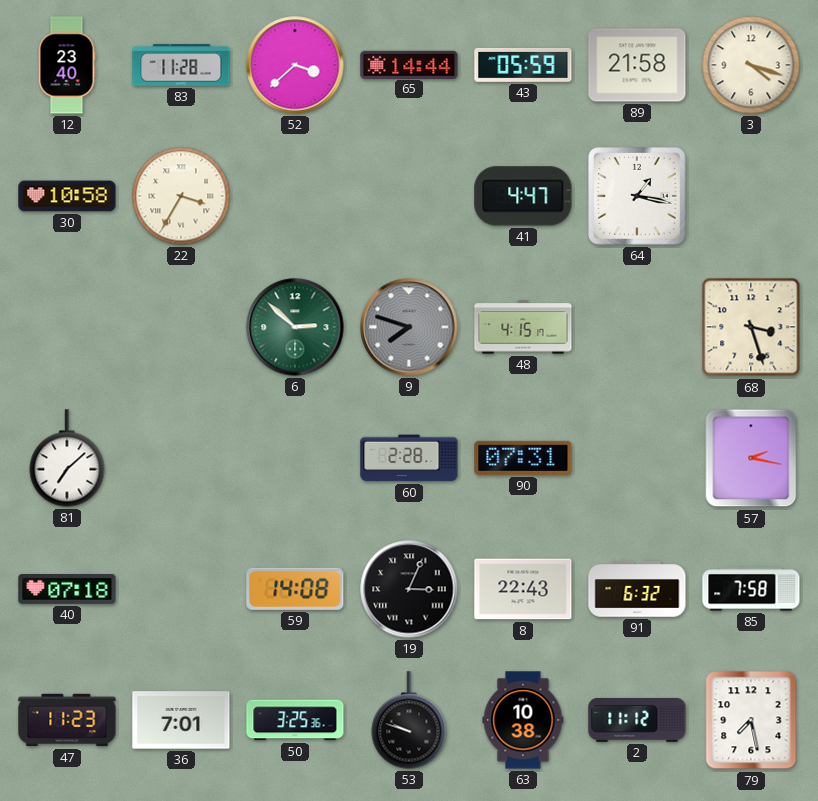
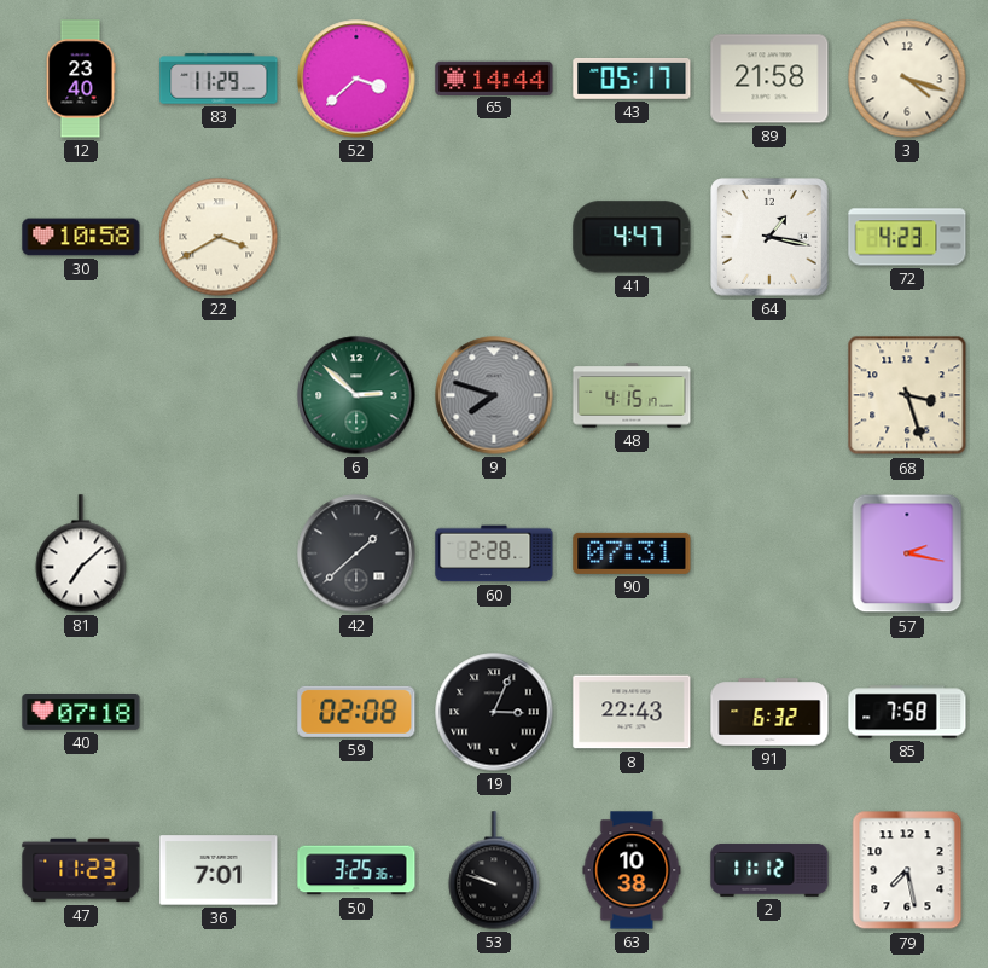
83: 11:28 -> 11:29
43: 05:59 -> 05:17
22: 3:35 -> 3:40
72: none -> 4:23
42: none -> 1:38
59: 14:08 -> 02:08
